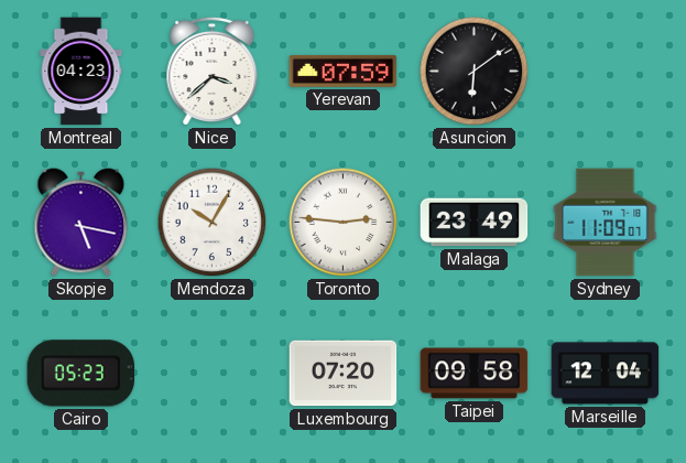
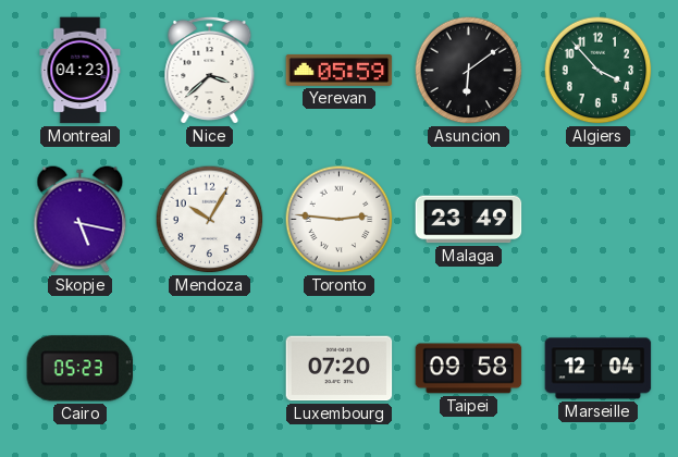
Yerevan: 07:59 -> 05:59
Algiers: none -> 3:53
Sydney: 11:09 -> none
